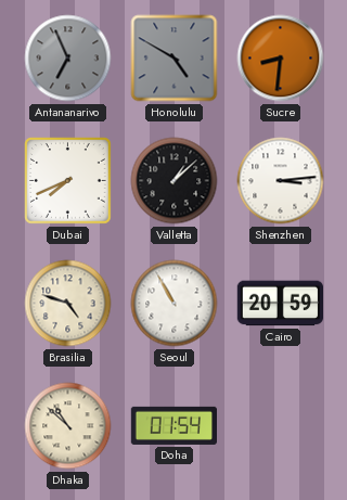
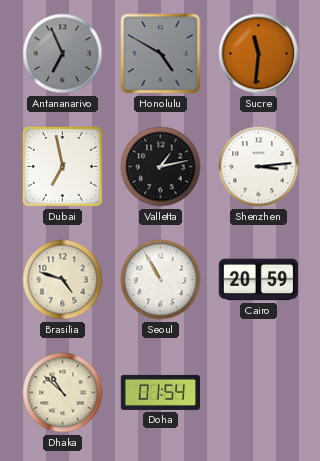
Sucre: 8:31 -> 11:31
Dubai: 7:41 -> 6:58
Valletta: 1:08 -> 1:13
